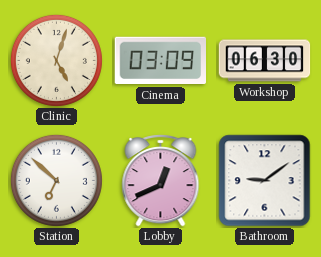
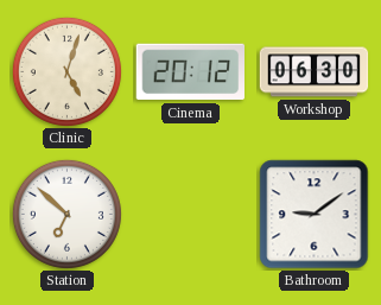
Cinema: 03:09 -> 20:12
Lobby: 12:41 -> none
